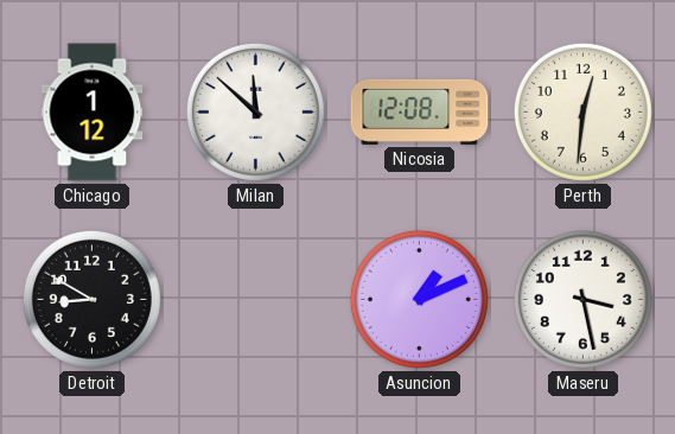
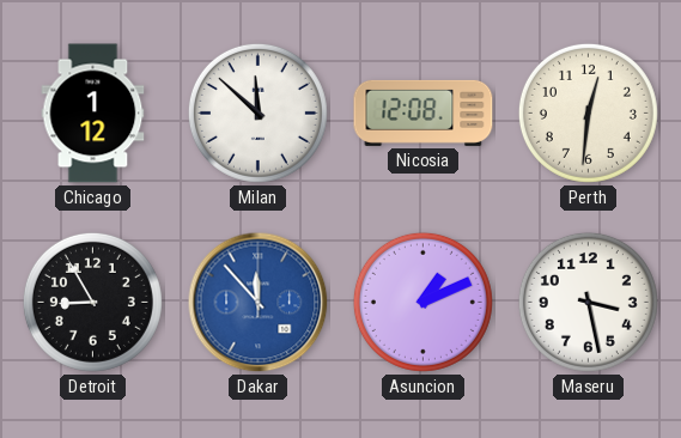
Detroit: 8:50 -> 8:55
Dakar: none -> 11:53
